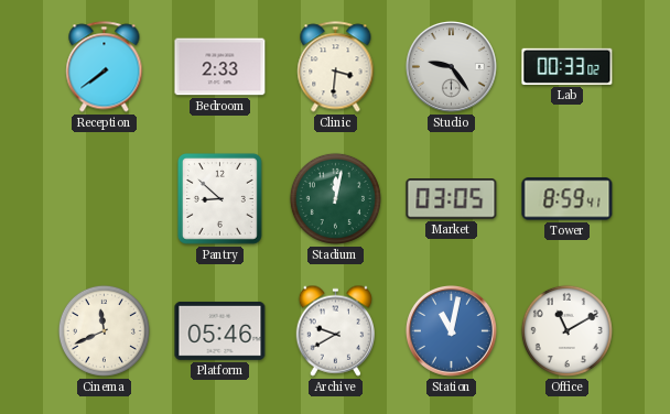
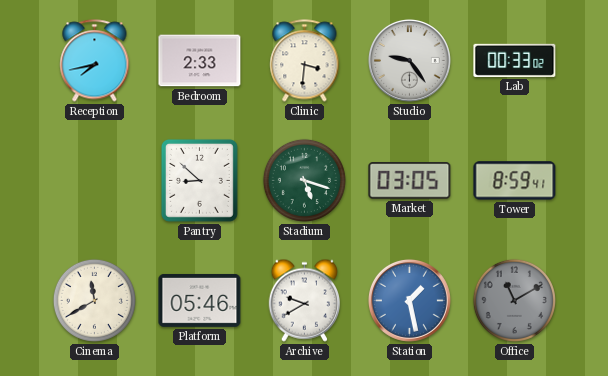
Reception: 7:39 -> 7:43
Stadium: 12:02 -> 5:18
Cinema: 11:41 -> 11:40
Station: 11:02 -> 1:28
Office dial: white -> grey
